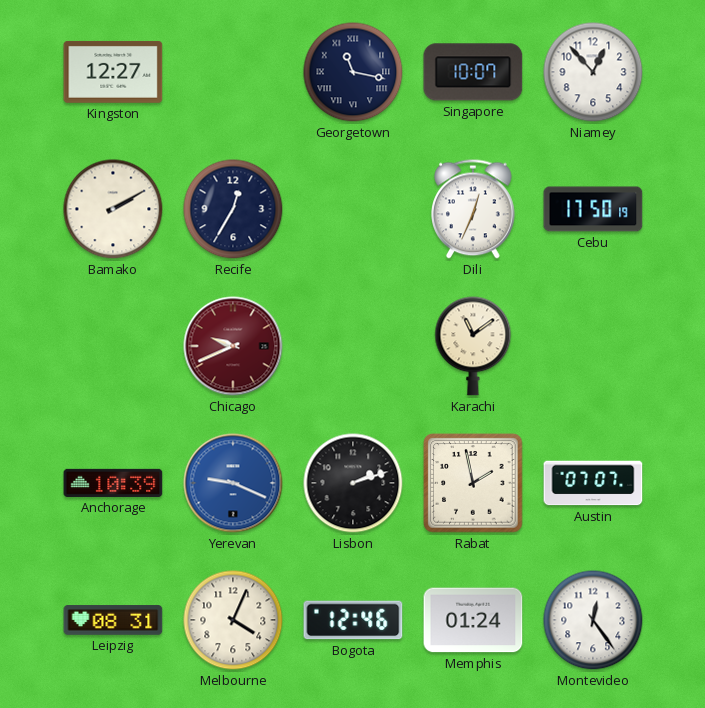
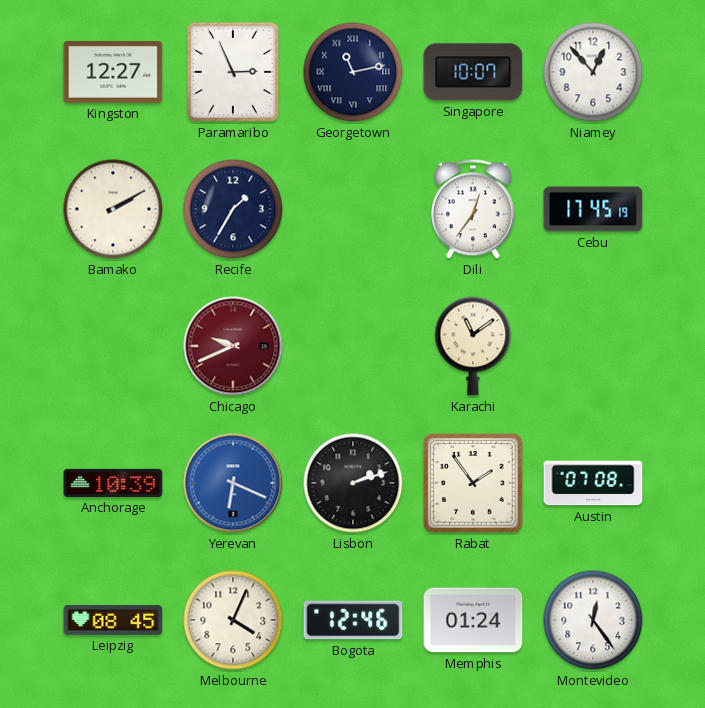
Paramaribo: none -> 2:56
Georgetown: 11:17 -> 11:13
Recife: 12:35 -> 1:35
Dili: 12:34 -> 12:36
Cebu: 17:50 -> 17:45
Yerevan: 9:19 -> 6:19
Rabat: 1:58 -> 1:54
Austin: 07:07 -> 07:08
Leipzig: 08:31 -> 08:45
